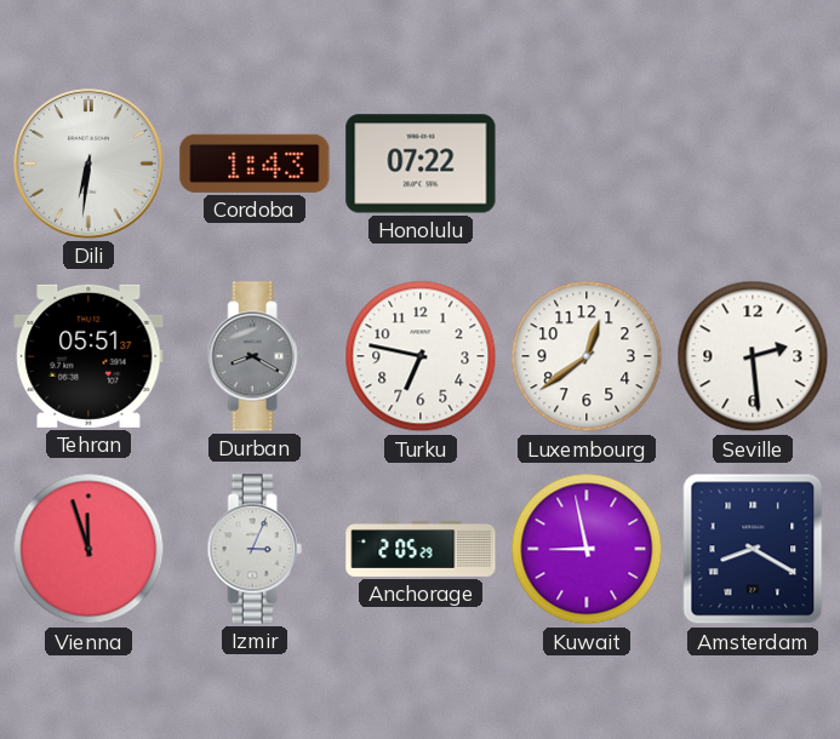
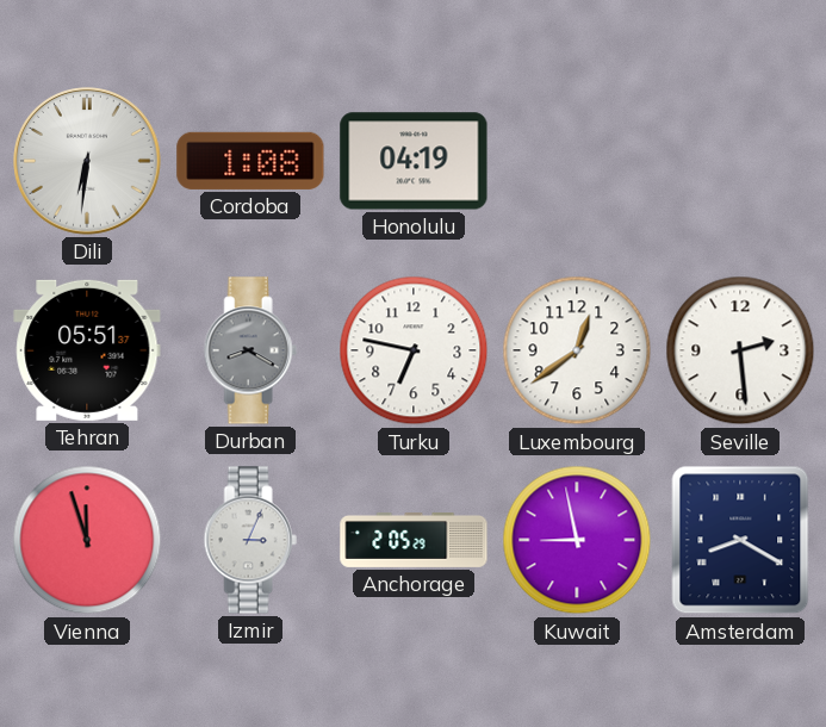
Cordoba: 1:43 -> 1:08
Honolulu: 07:22 -> 04:19
